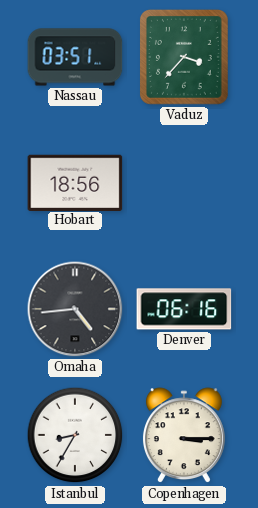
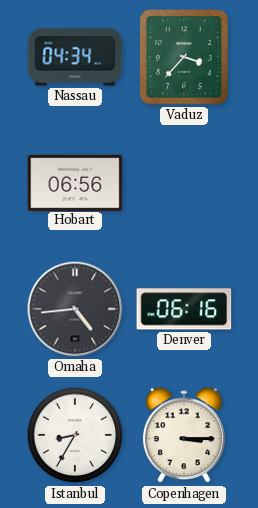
Nassau: 03:51 -> 04:34
Hobart: 18:56 -> 06:56
